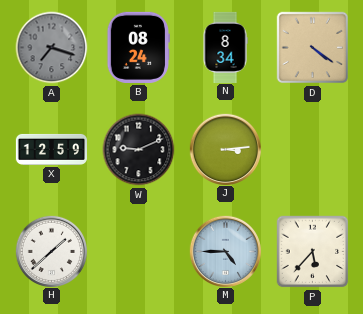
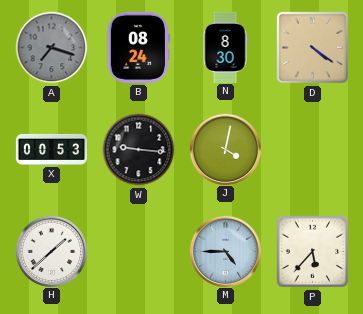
N: 8:34 -> 8:30
X: 12:59 -> 00:53
W: 9:11 -> 9:16
J: 3:14 -> 4:02
